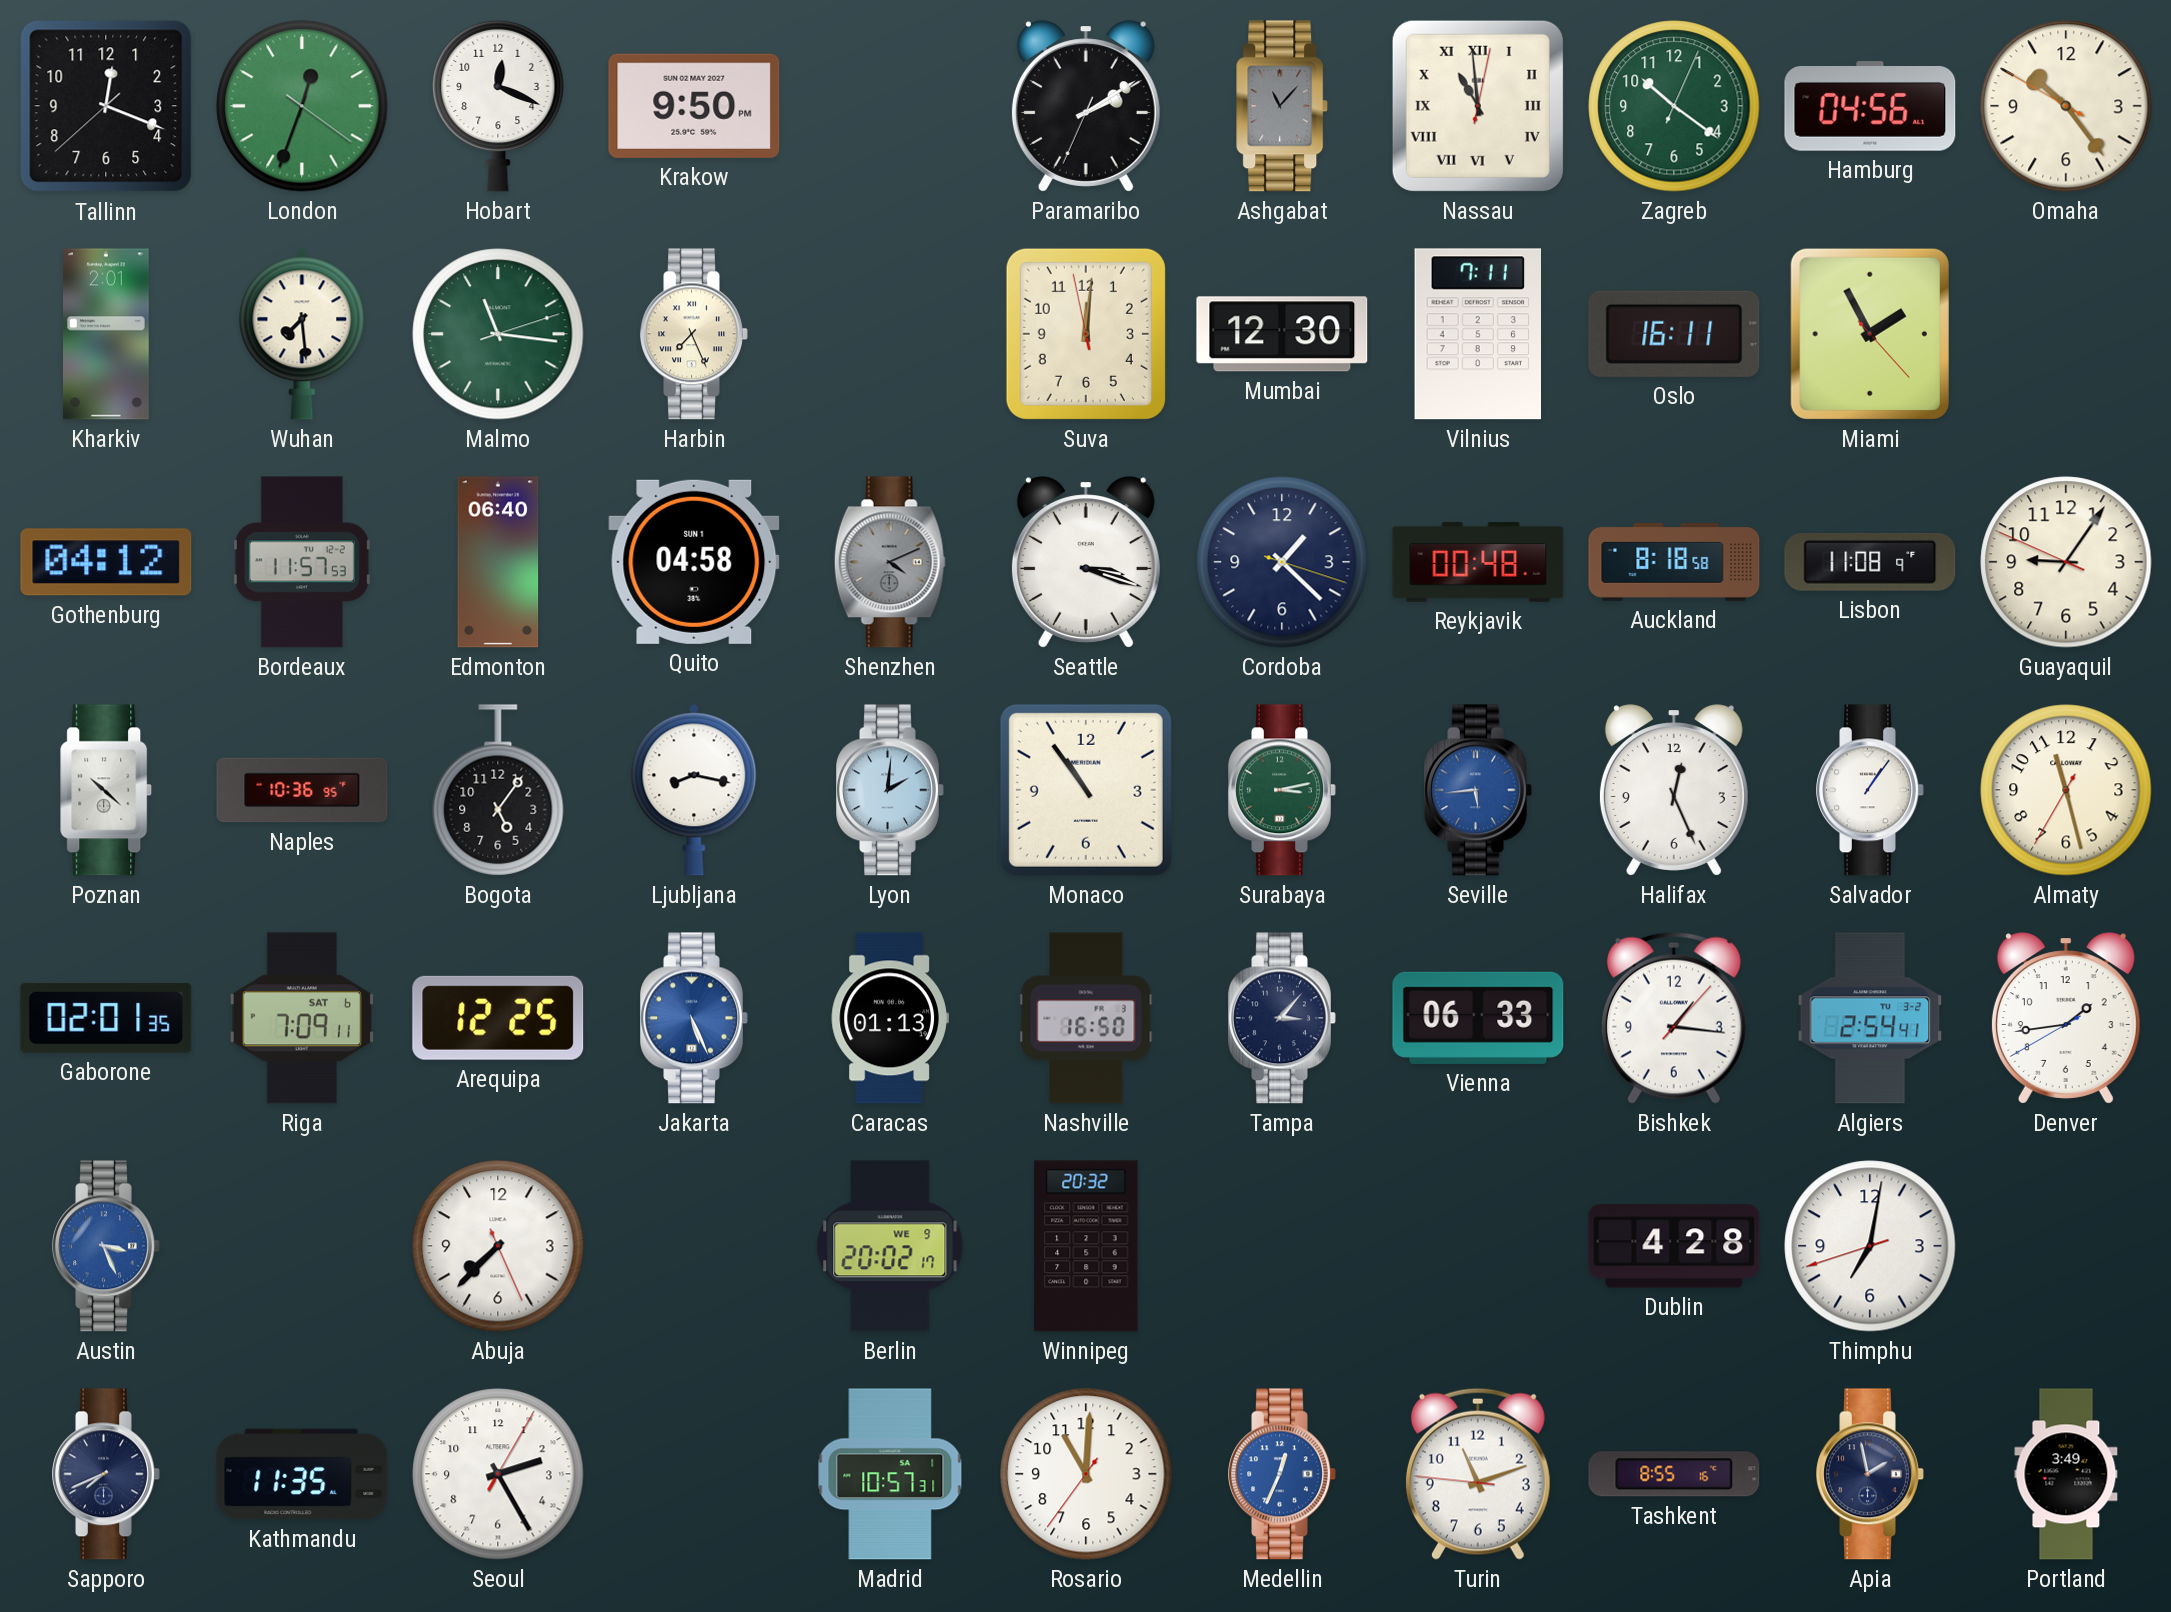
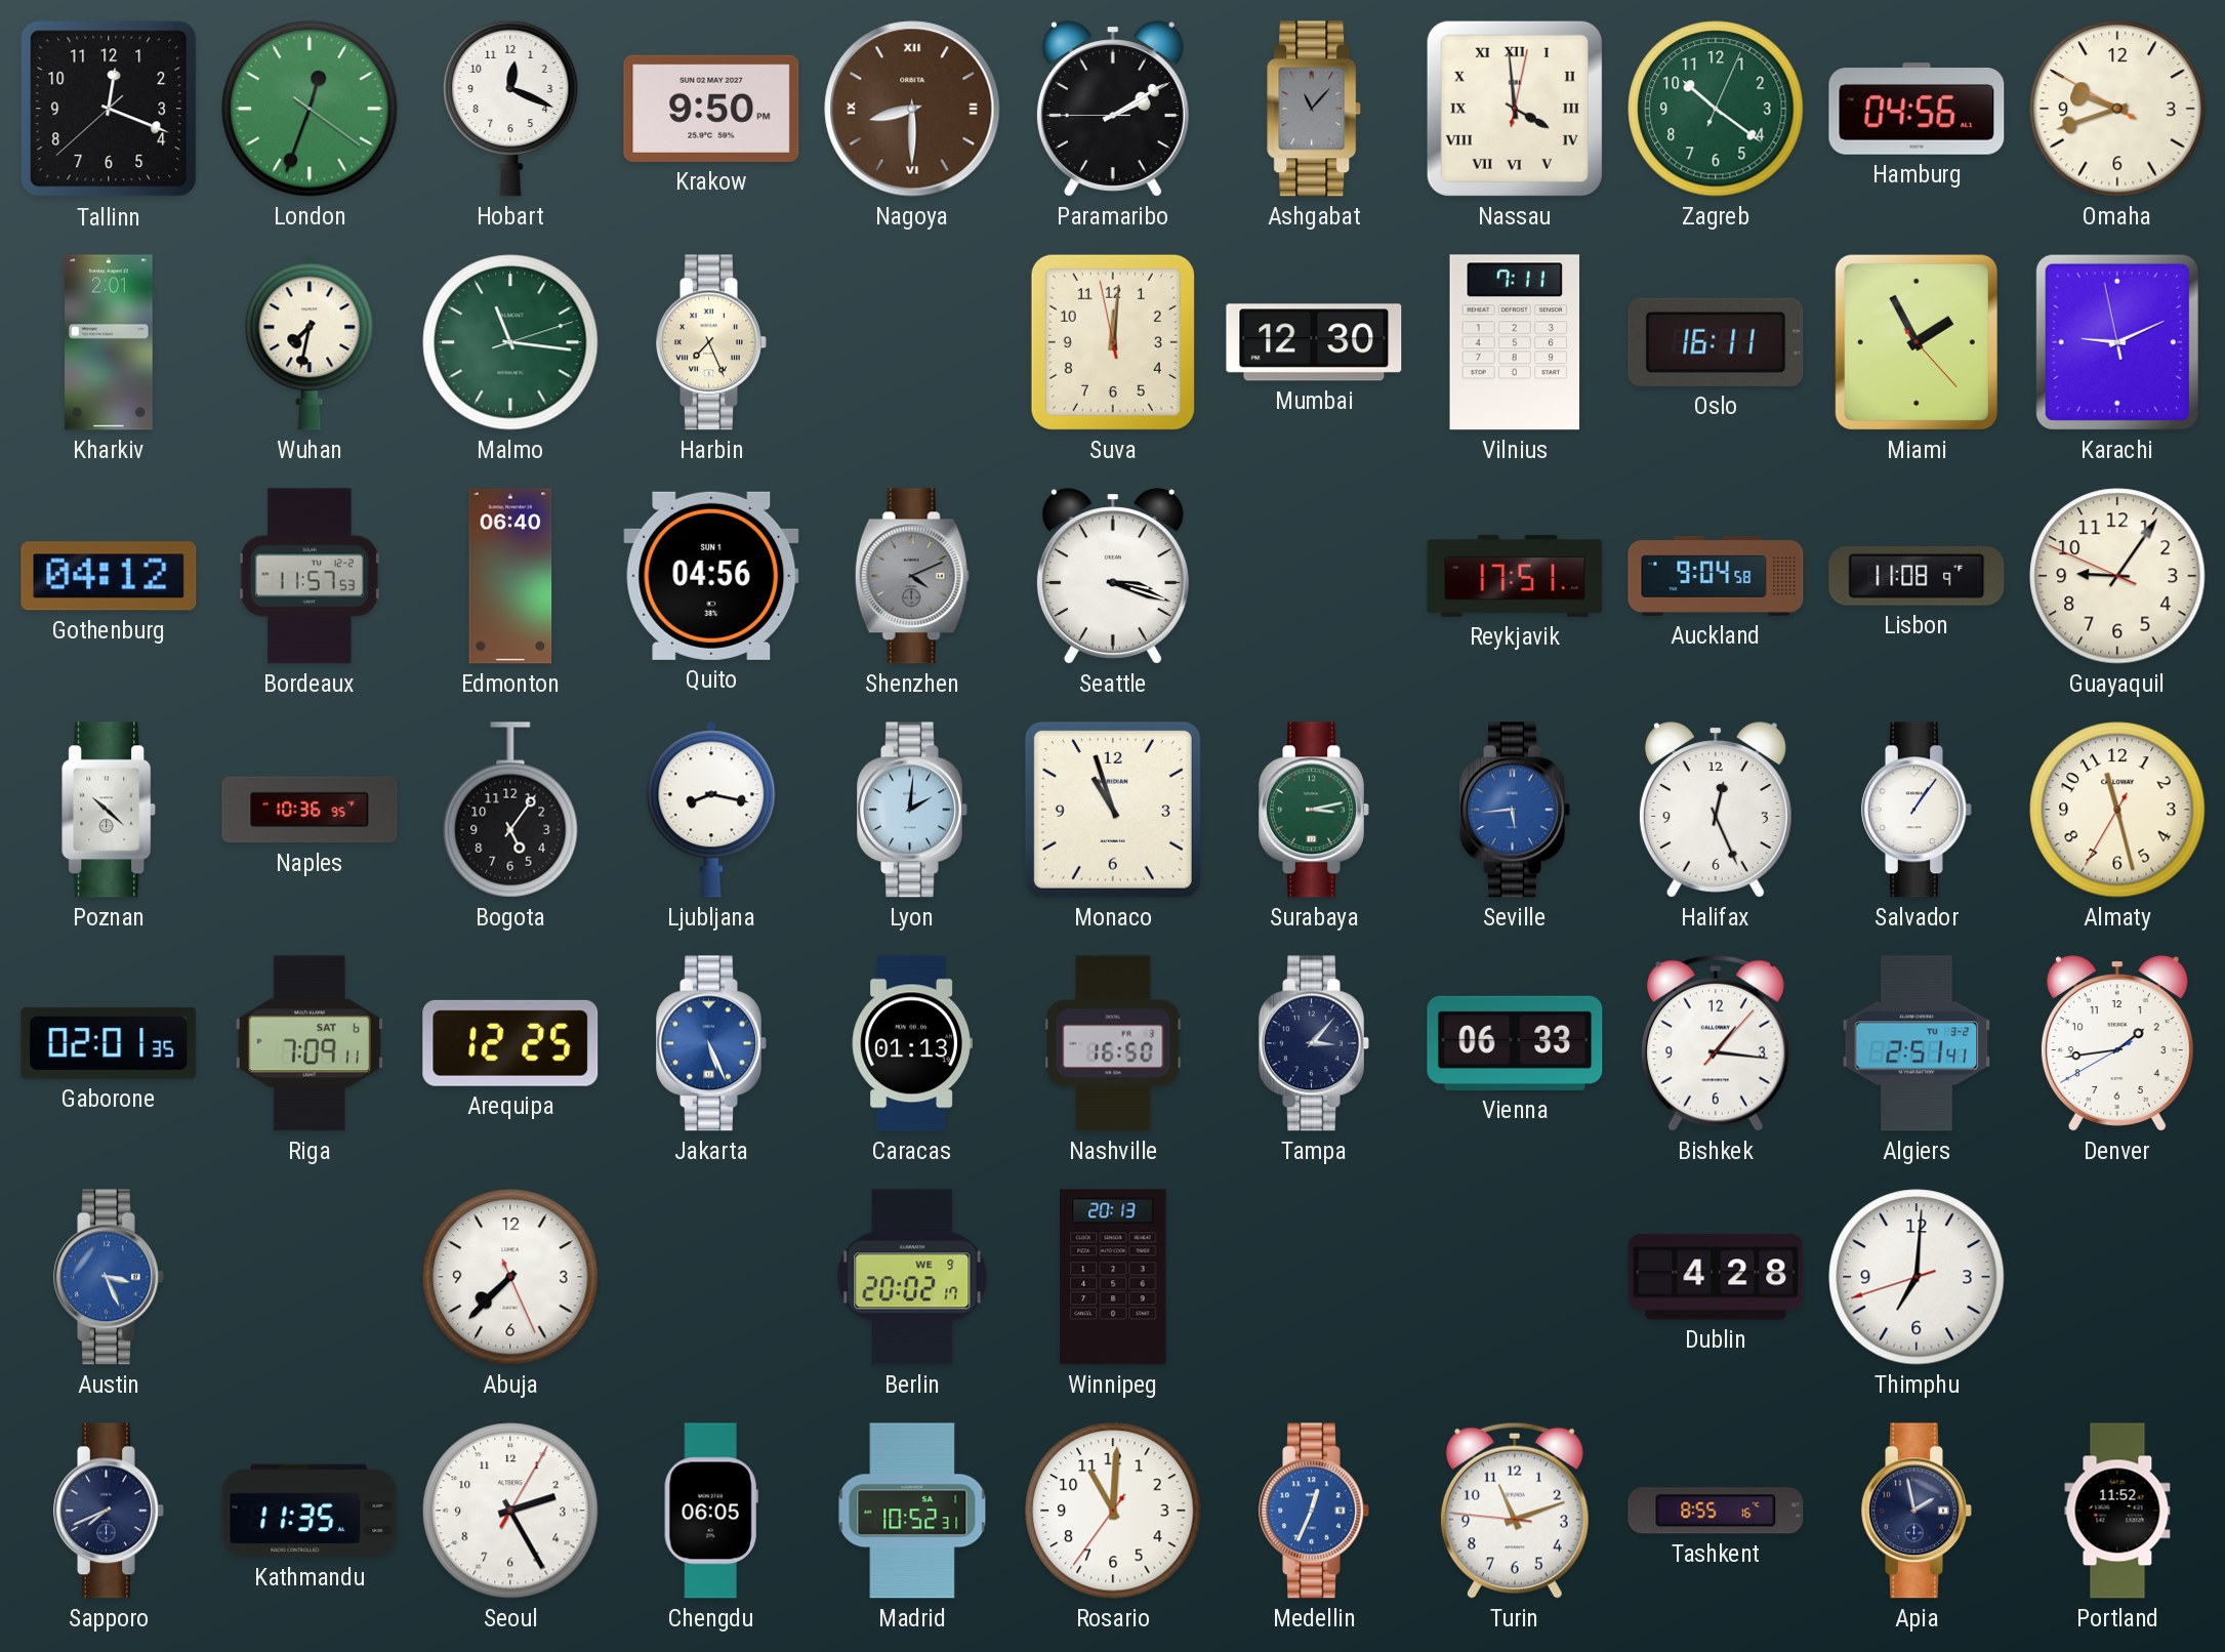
Nagoya: none -> 8:30
Paramaribo: 2:09:34 -> 2:09:45
Nassau: 10:59 -> 3:59
Omaha: 10:23 -> 9:41
Wuhan: 7:29 -> 7:32
Karachi: none -> 9:10
Quito: 04:58 -> 04:56
Cordoba: 1:22 -> none
Reykjavik: 00:48 -> 17:51
Auckland: 8:18 -> 9:04
Monaco: 10:54 -> 10:57
Algiers: 2:54 -> 2:51
Winnipeg: 20:32 -> 20:13
Thimphu: 7:01 -> 7:00
Chengdu: none -> 06:05
Madrid: 10:57 -> 10:52
Portland: 3:49 -> 11:52
